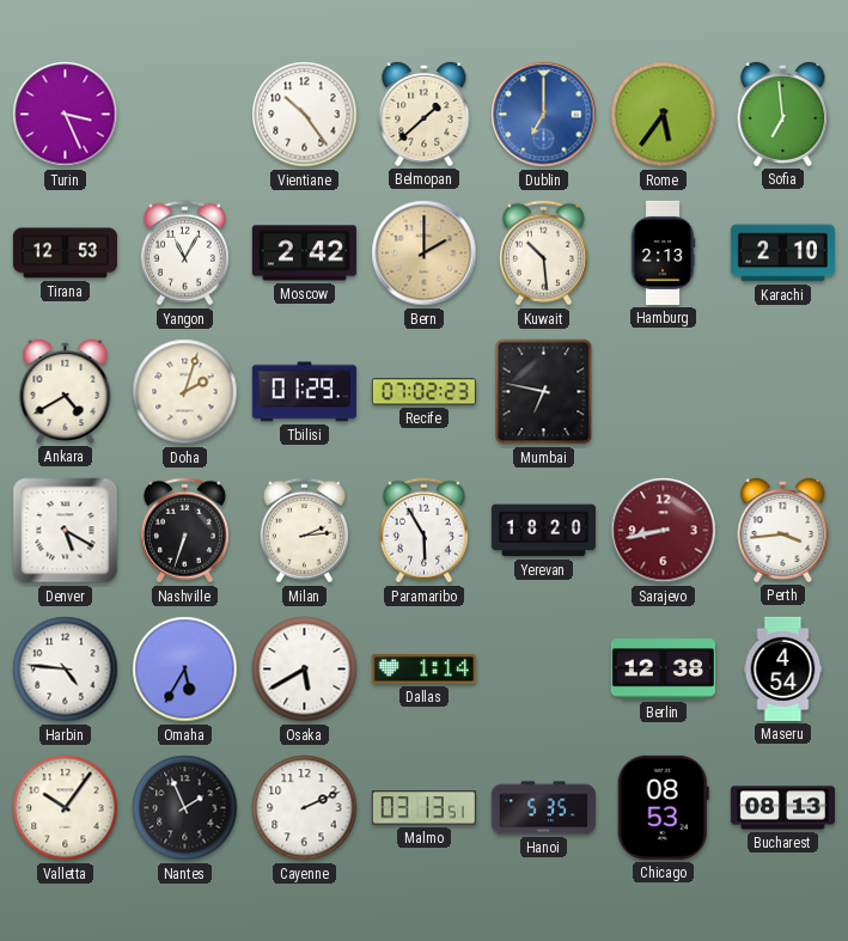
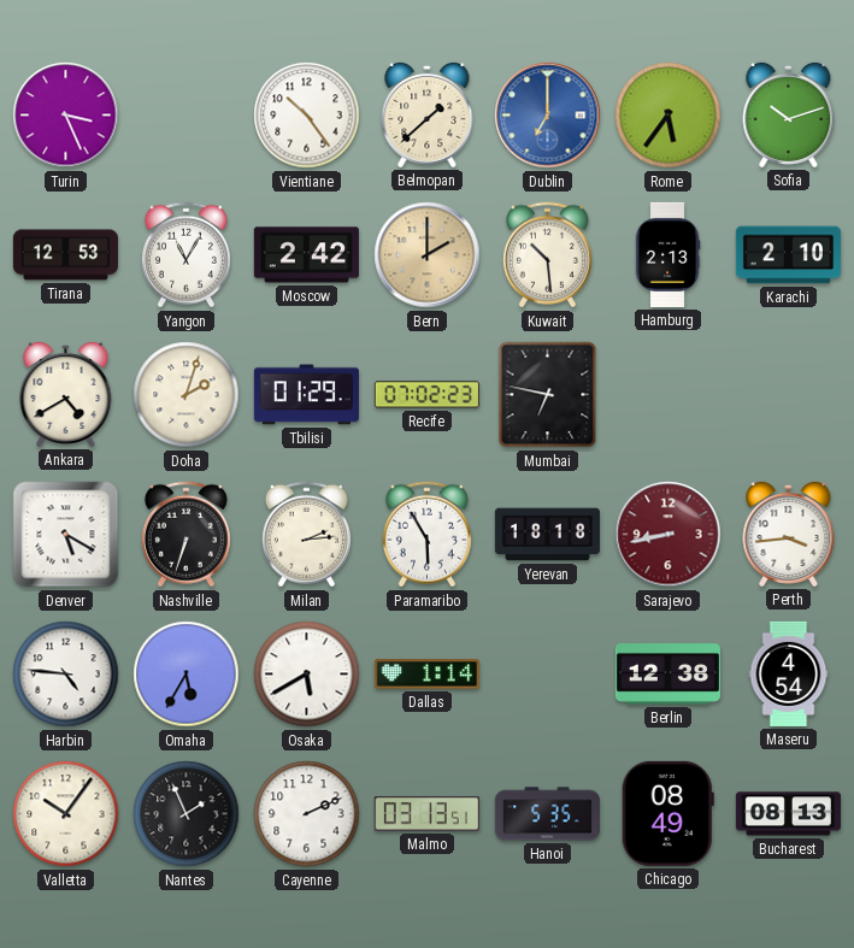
Sofia: 6:59 -> 10:12
Yerevan: 18:20 -> 18:18
Chicago: 08:53 -> 08:49
